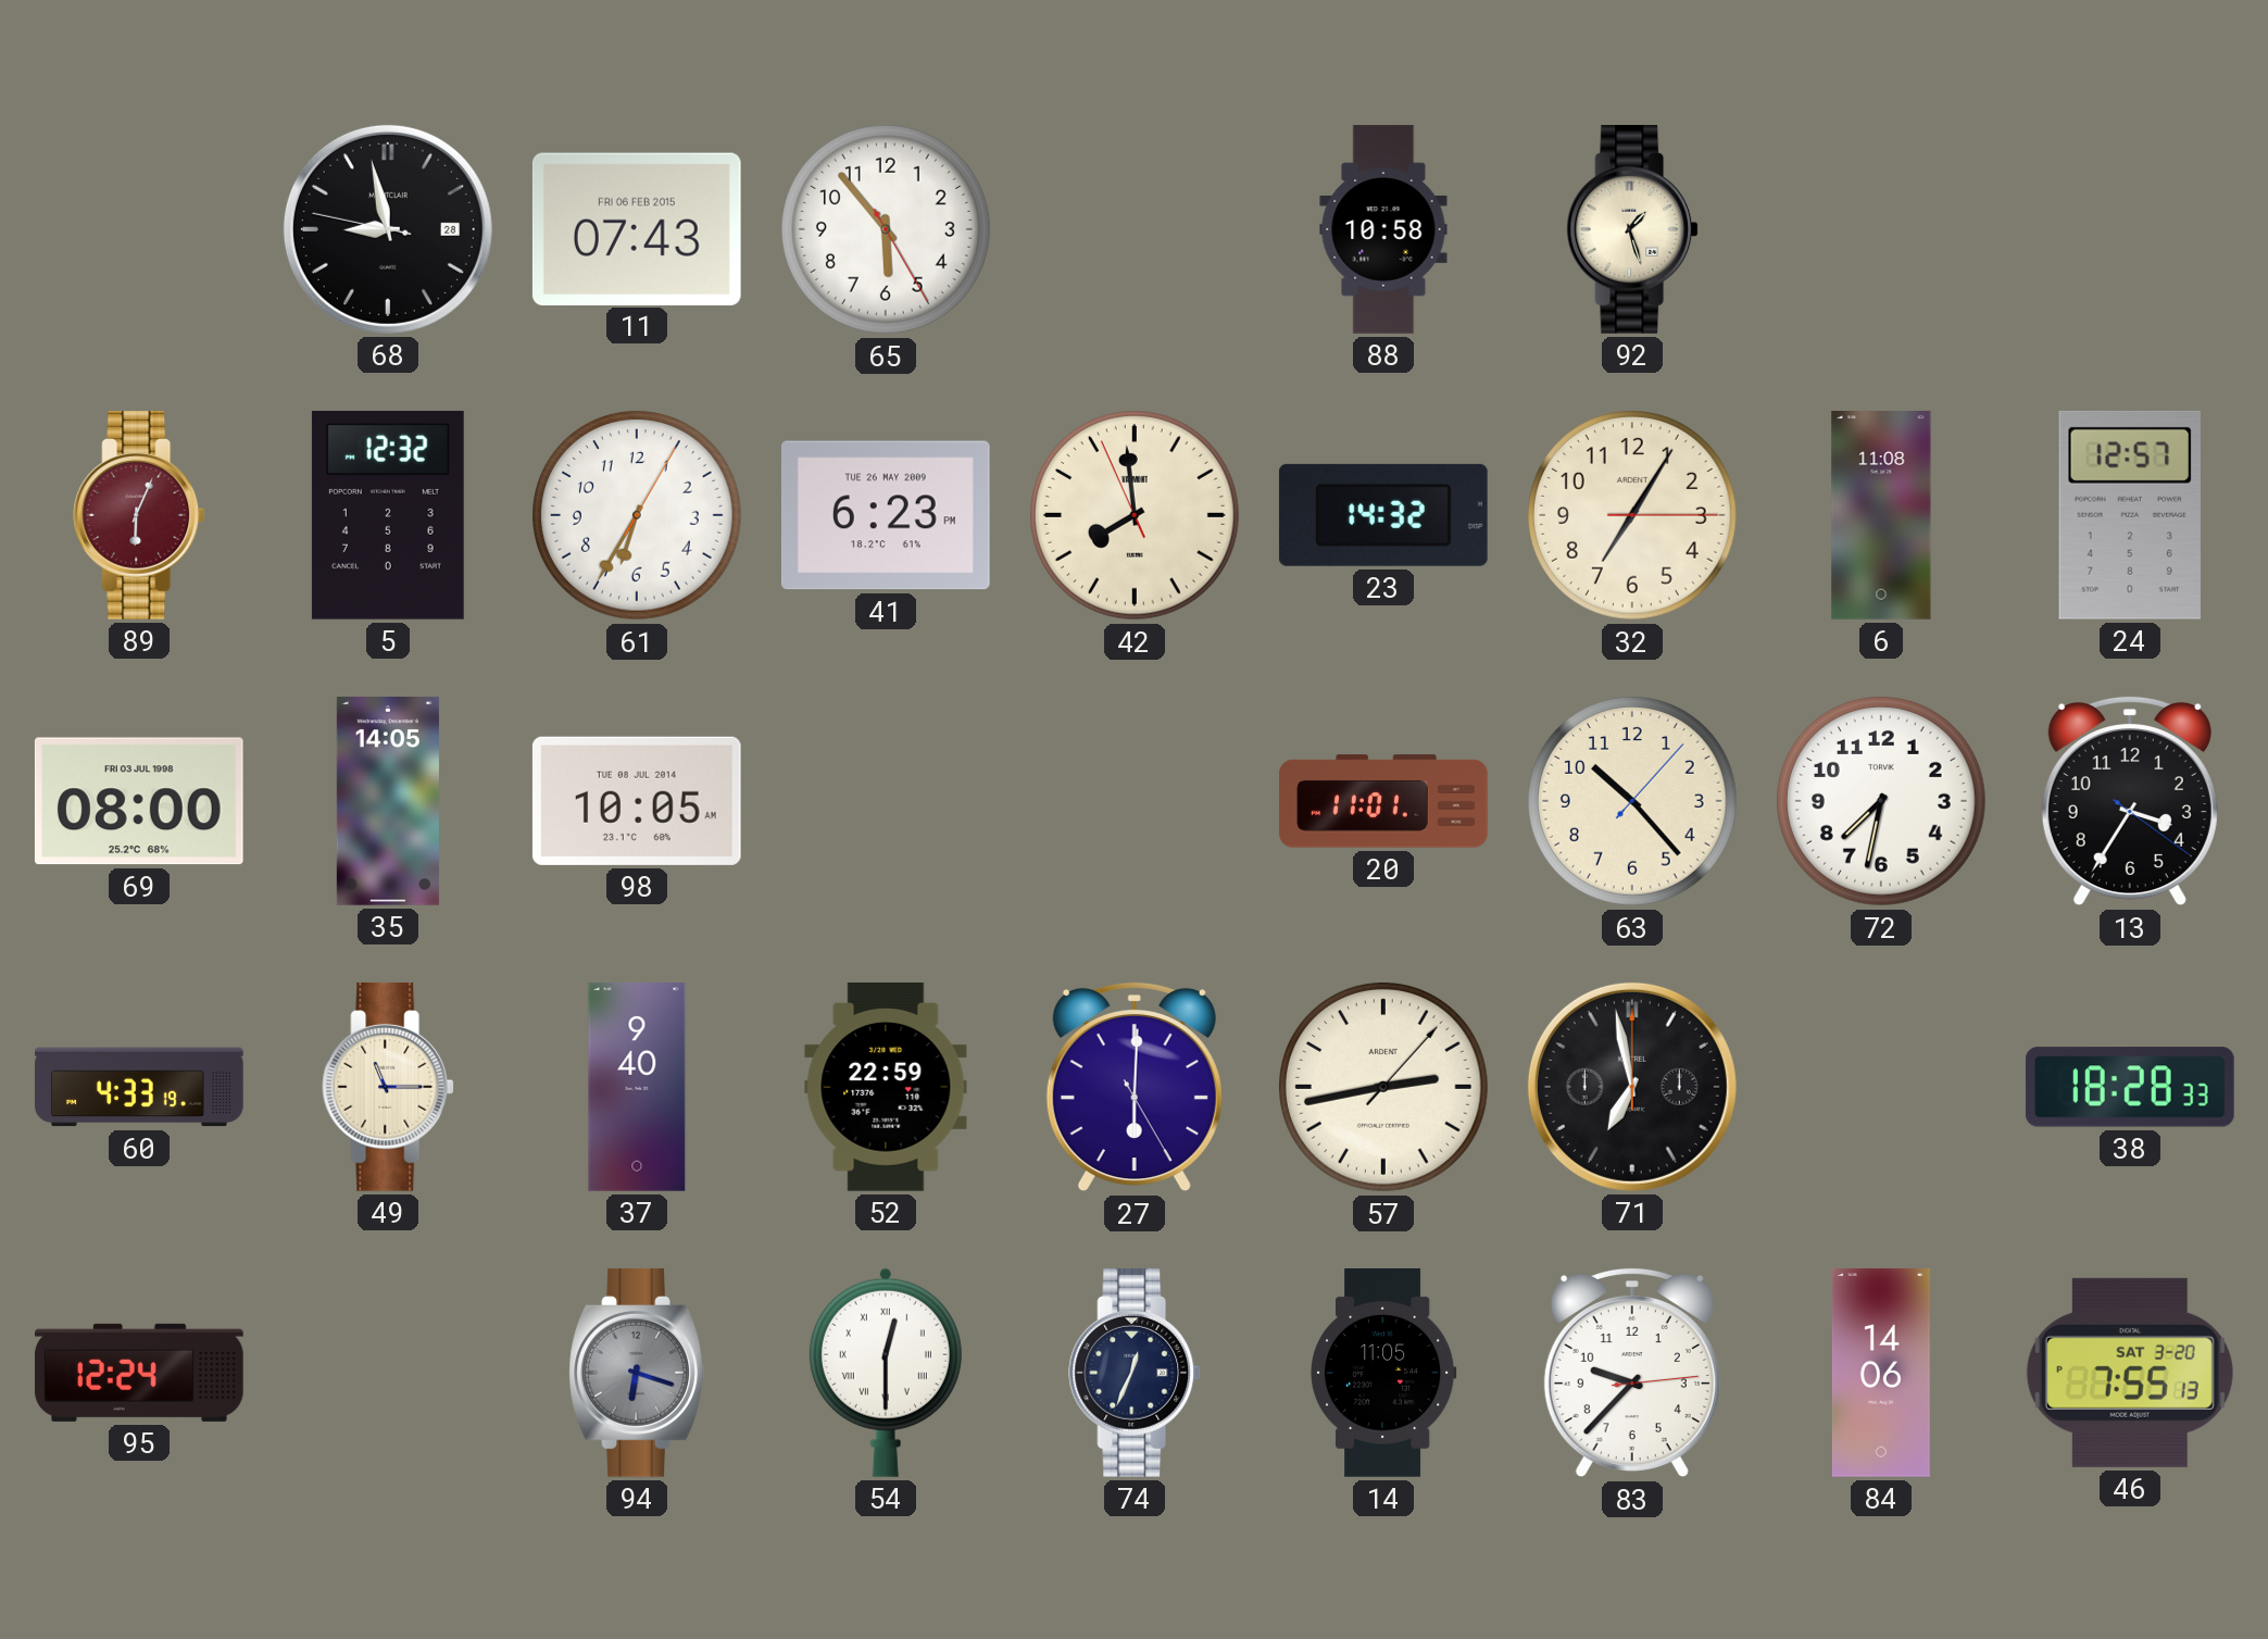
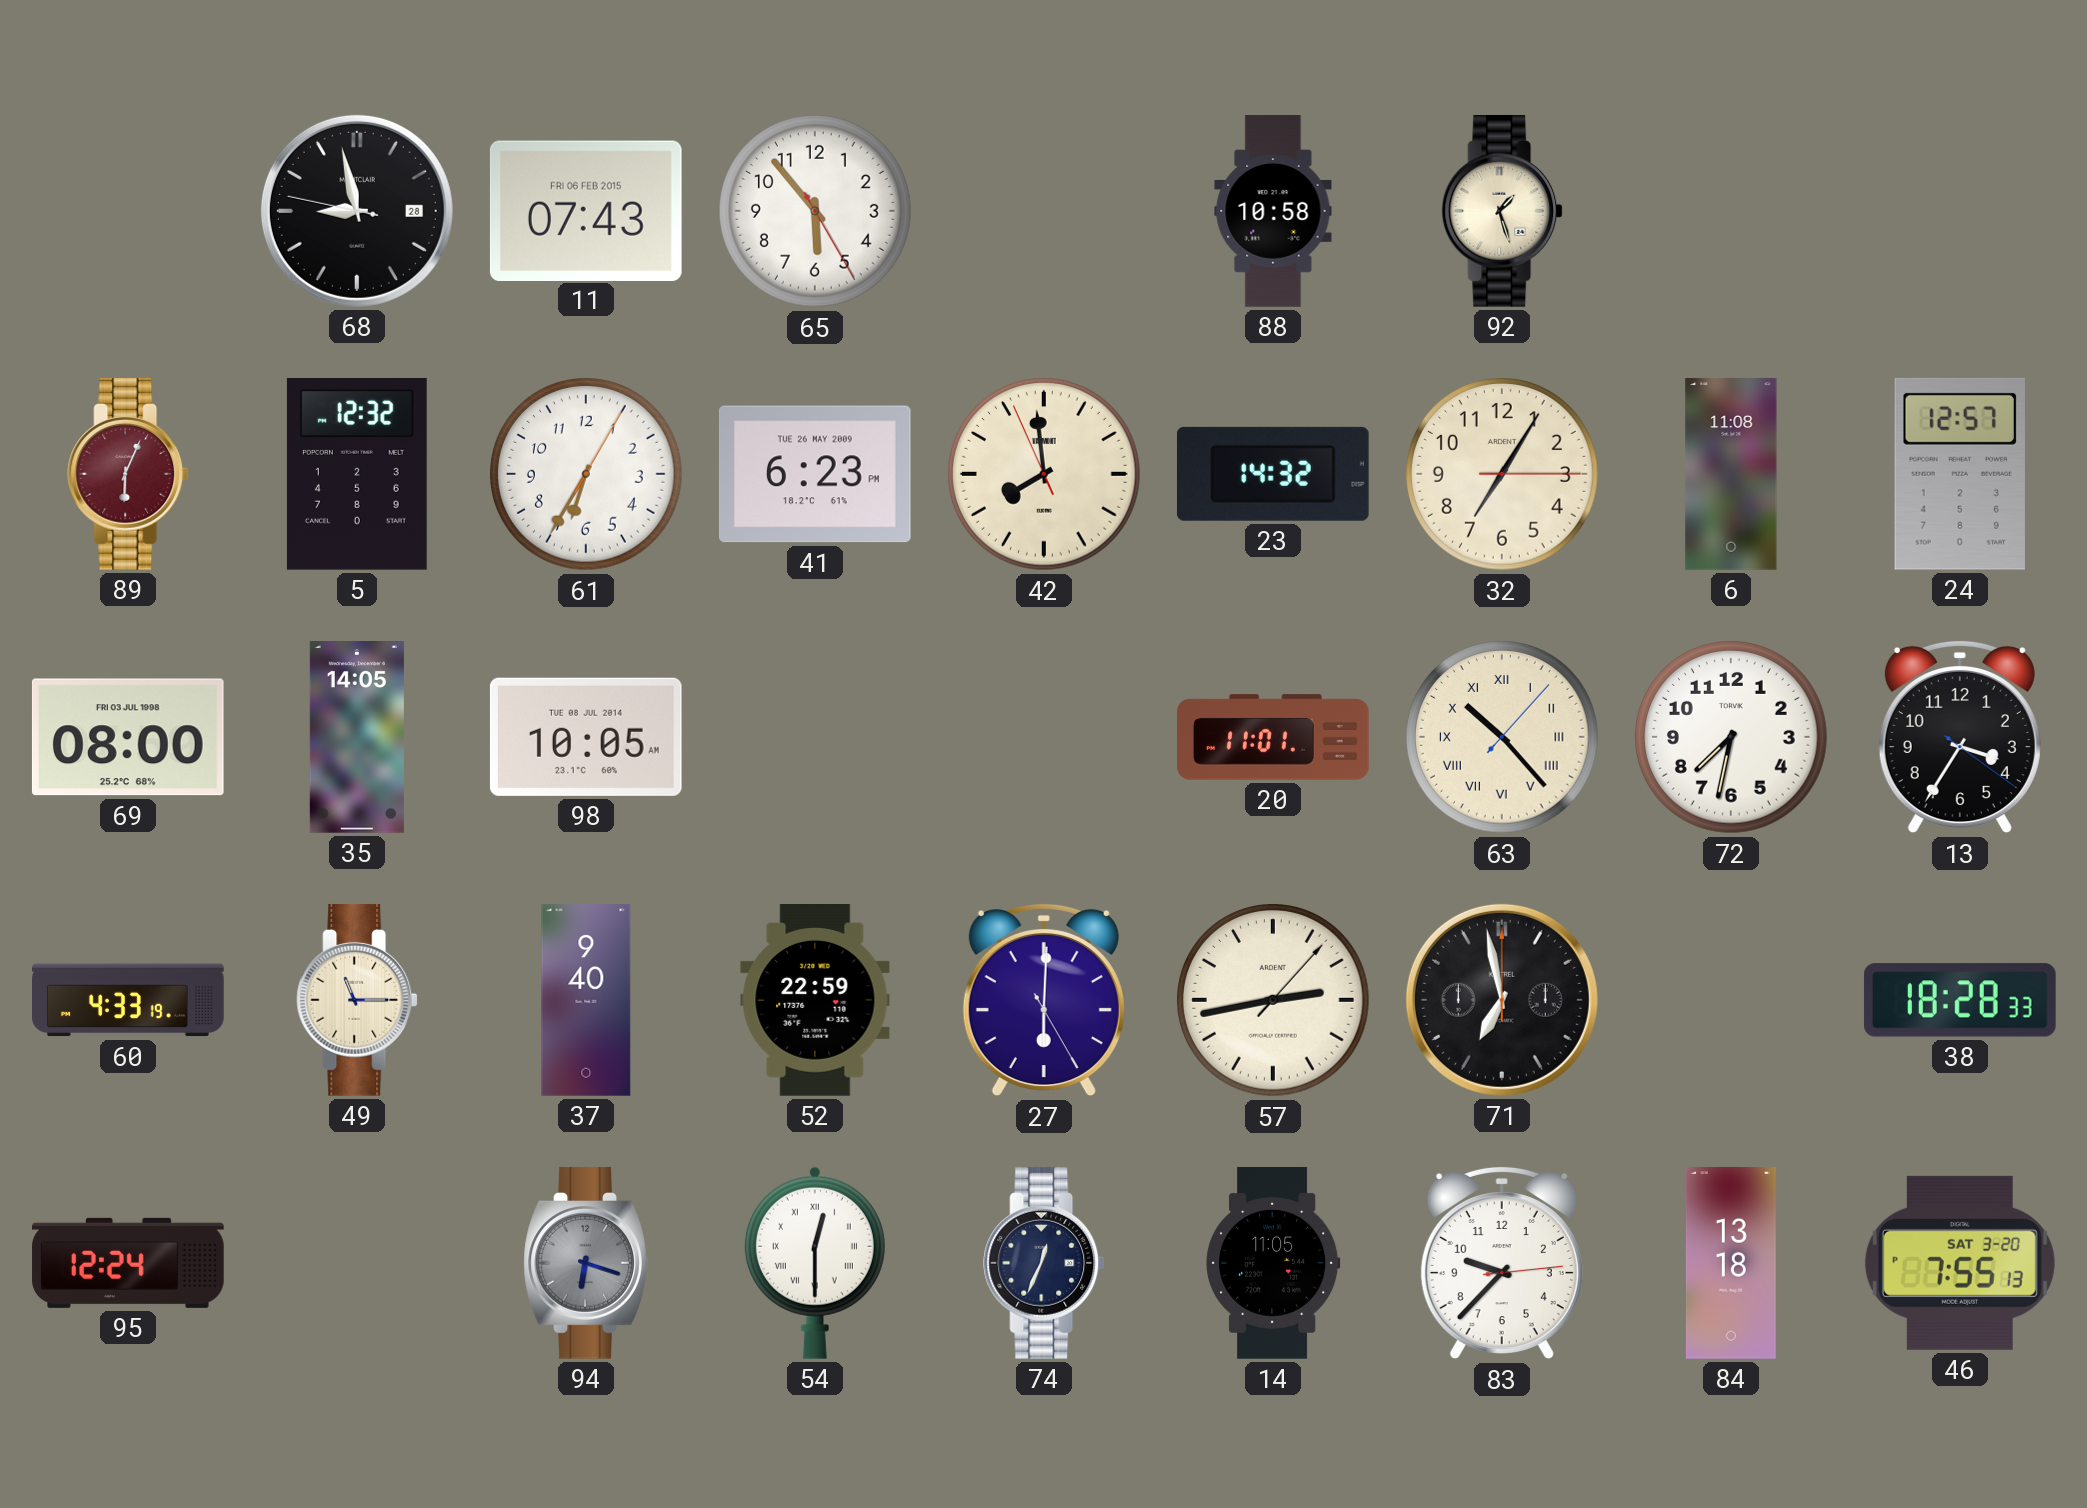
63 numerals: Arabic -> Roman
84: 14:06 -> 13:18
